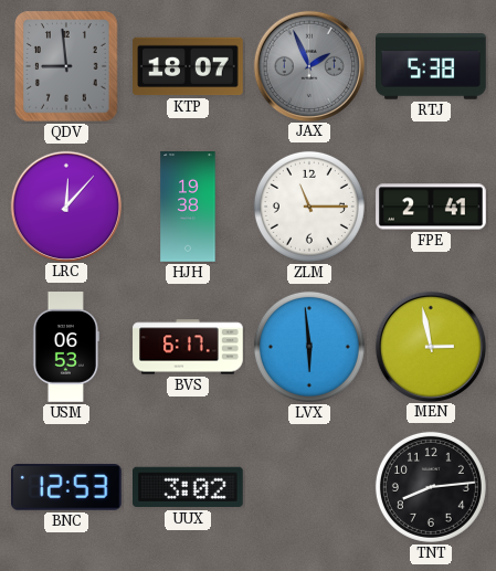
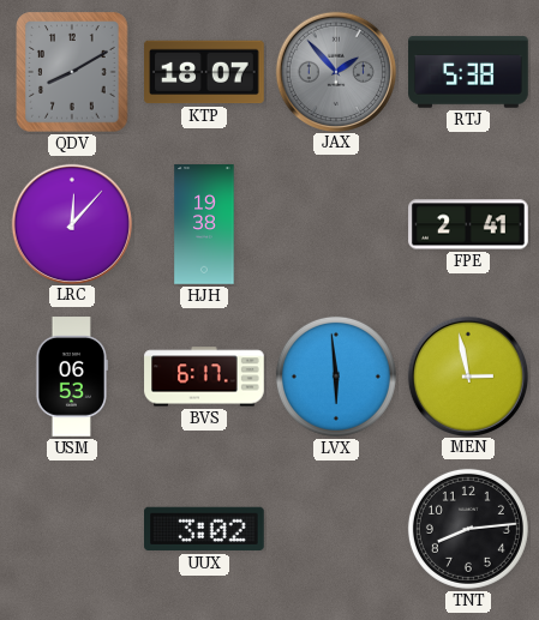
QDV: 8:59 -> 8:10
JAX: 1:56 -> 1:53
ZLM: 11:15 -> none
BNC: 12:53 -> none
